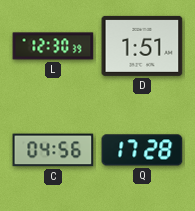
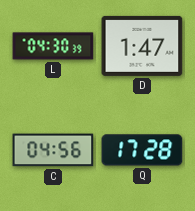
L: 12:30 -> 04:30
D: 1:51 -> 1:47
